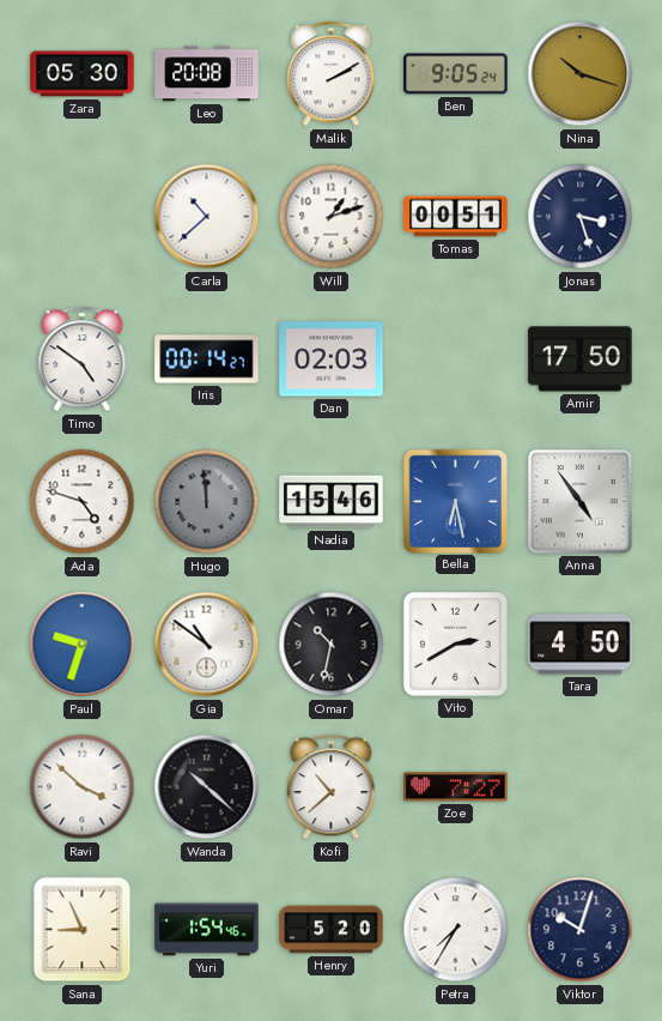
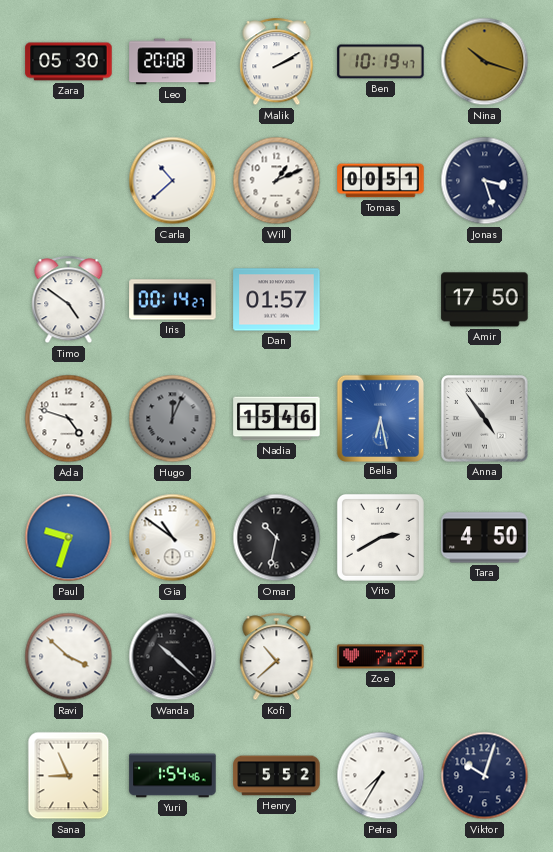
Ben: 9:05 -> 10:19
Will: 1:12 -> 1:11
Dan: 02:03 -> 01:57
Hugo: 11:59 -> 12:04
Henry: 5:20 -> 5:52
